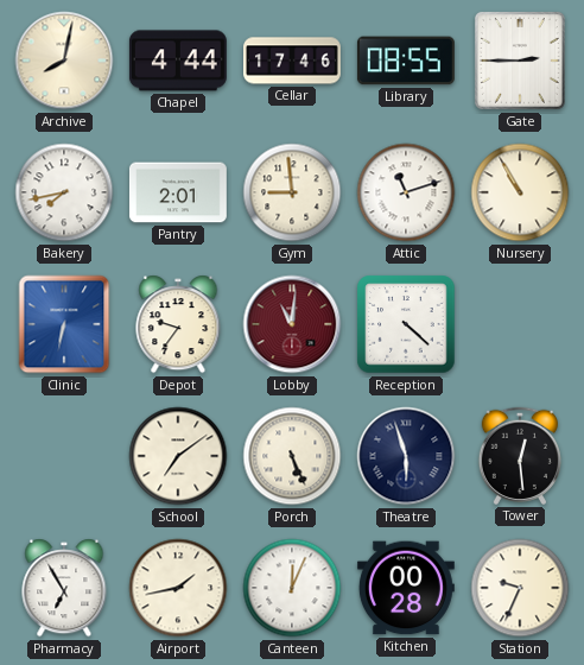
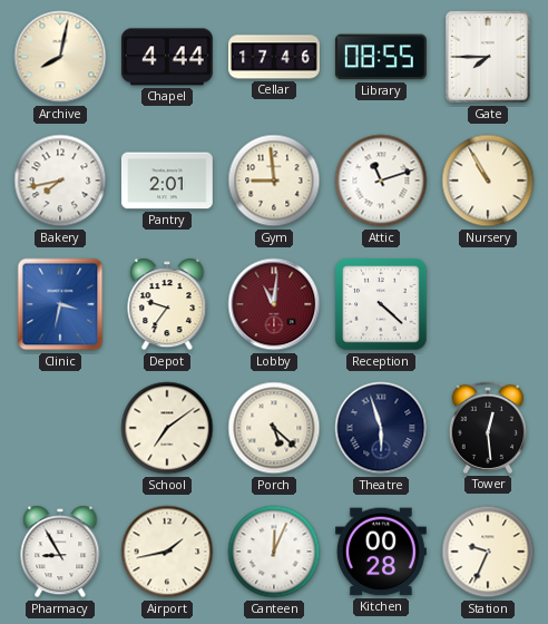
Gate: 2:45 -> 7:45
Clinic: 6:32 -> 3:32
Porch: 5:26 -> 5:22
Pharmacy: 6:55 -> 8:55
